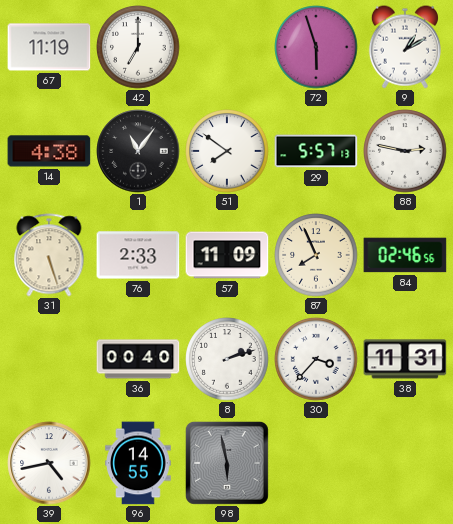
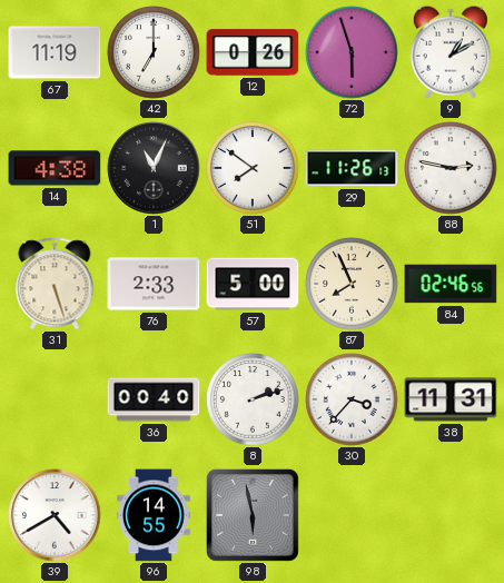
12: none -> 0:26
1: 11:06 -> 11:04
29: 5:57 -> 11:26
57: 11:09 -> 5:00
39: 4:43 -> 4:40
